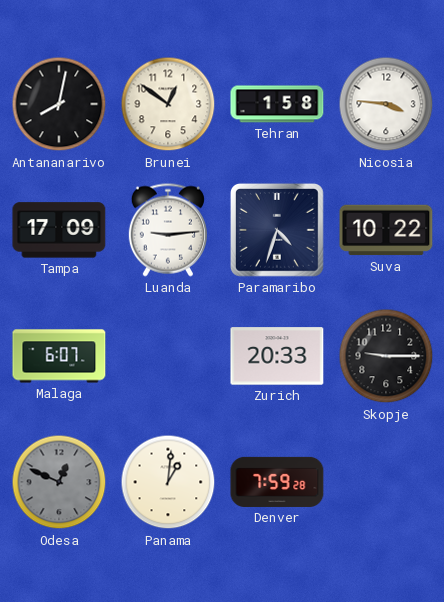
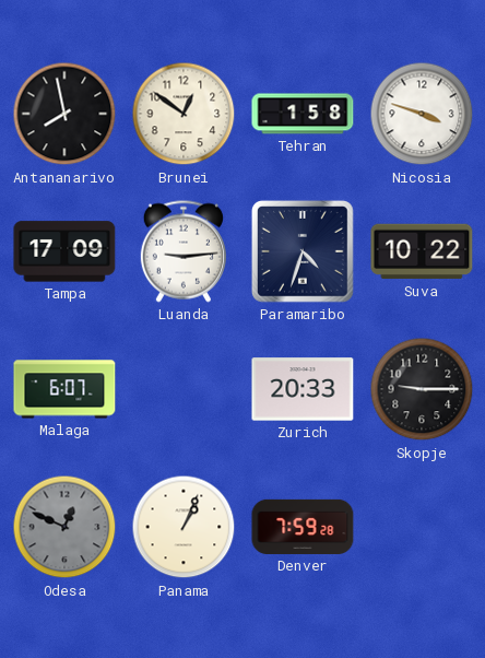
Antananarivo: 8:02 -> 7:58
Nicosia: 3:46 -> 3:48
Panama: 1:01 -> 1:04
